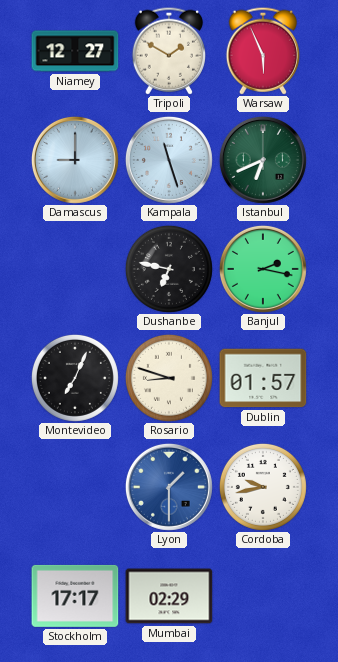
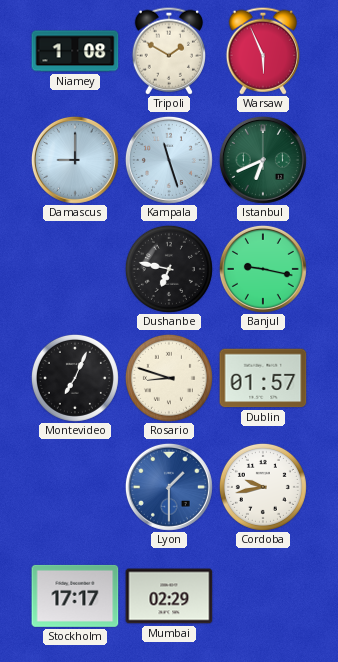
Niamey: 12:27 -> 1:08
Banjul: 2:17 -> 9:17
